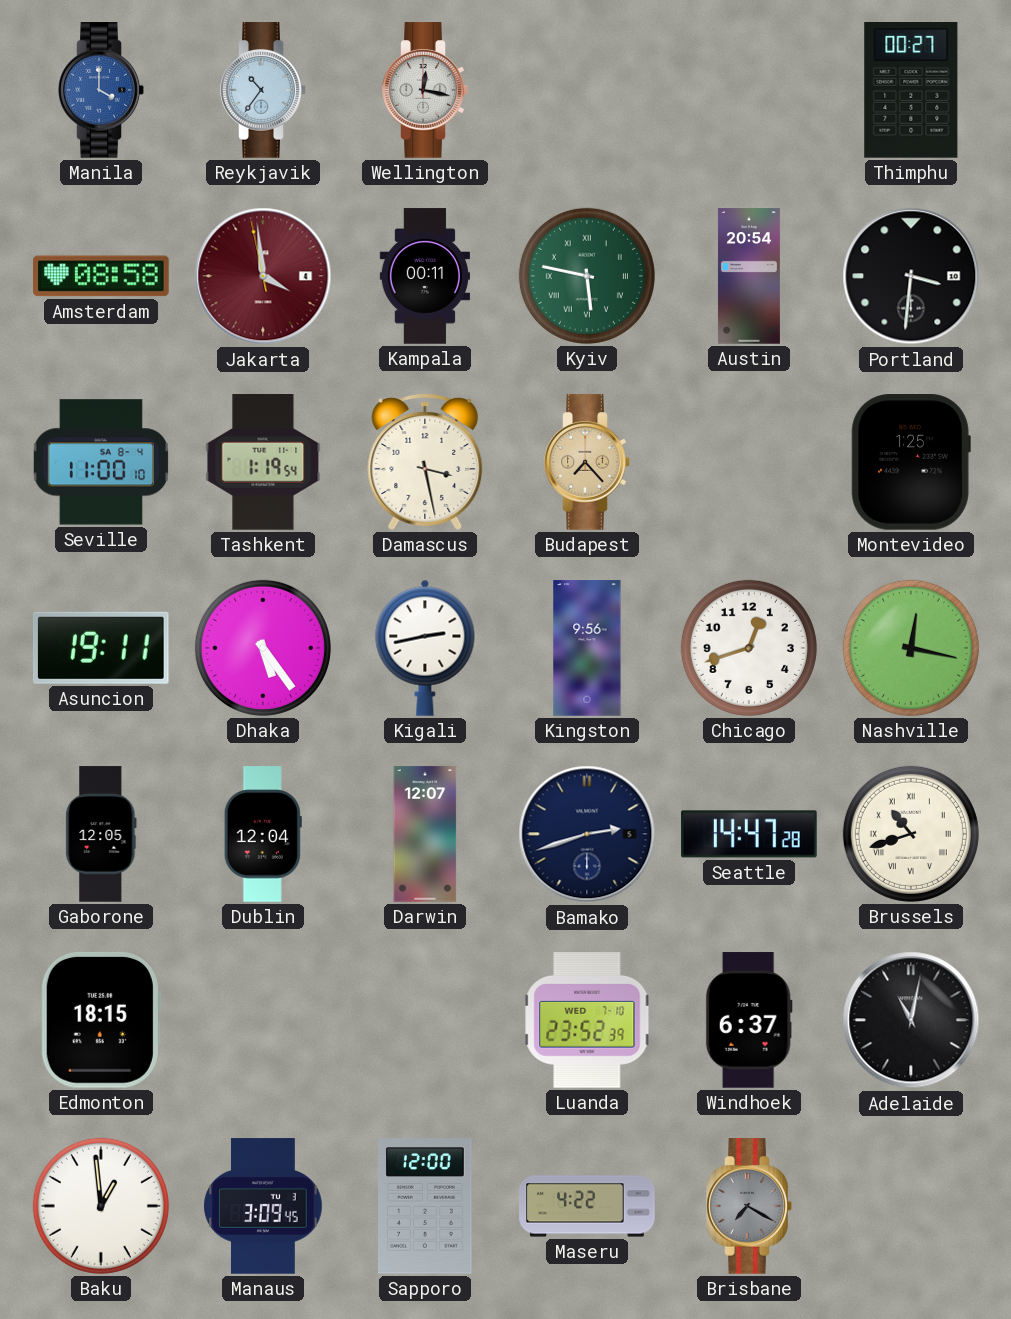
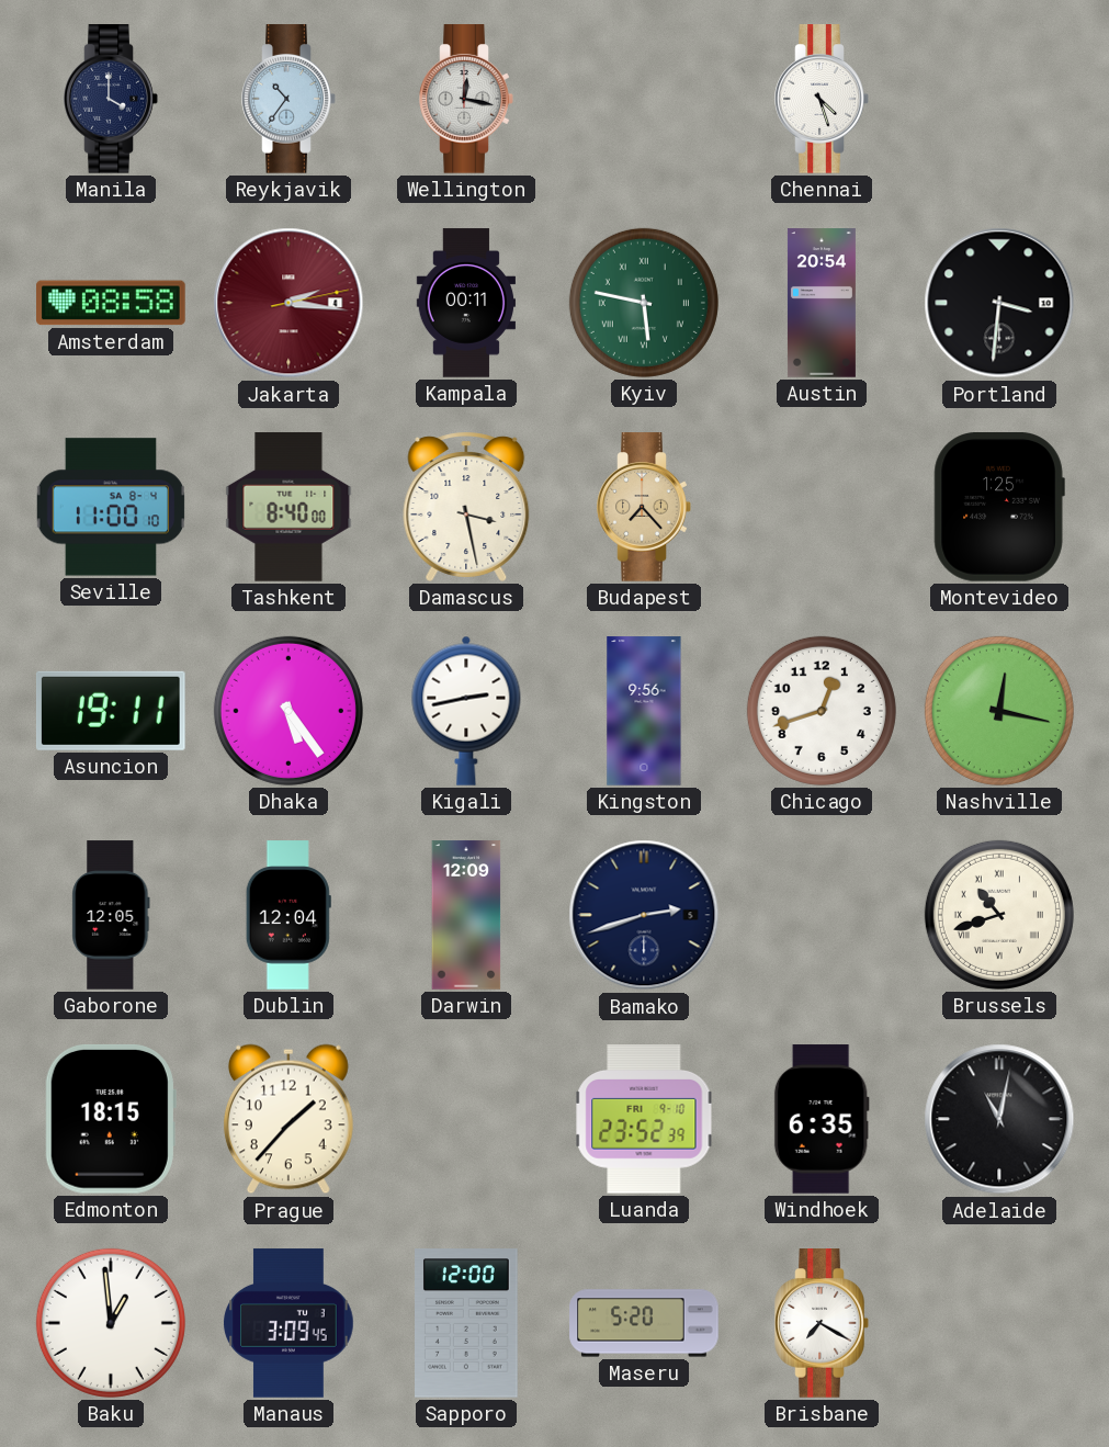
Manila dial: blue -> navy
Chennai: none -> 4:27
Thimphu: 00:27 -> none
Jakarta: 3:58 -> 2:16
Tashkent: 1:19 -> 8:40
Darwin: 12:07 -> 12:09
Seattle: 14:47 -> none
Prague: none -> 1:37
Luanda date: WED 7-10 -> FRI 9-10
Windhoek: 6:37 -> 6:35
Maseru: 4:22 -> 5:20
Brisbane dial: grey -> white
